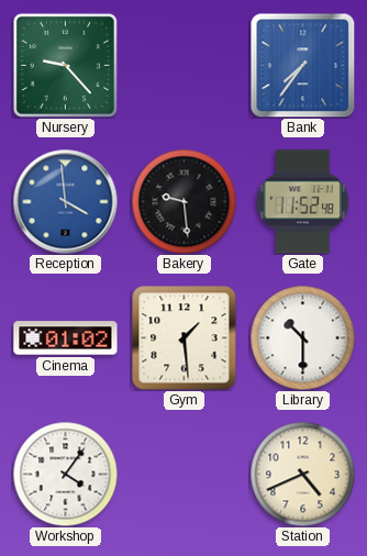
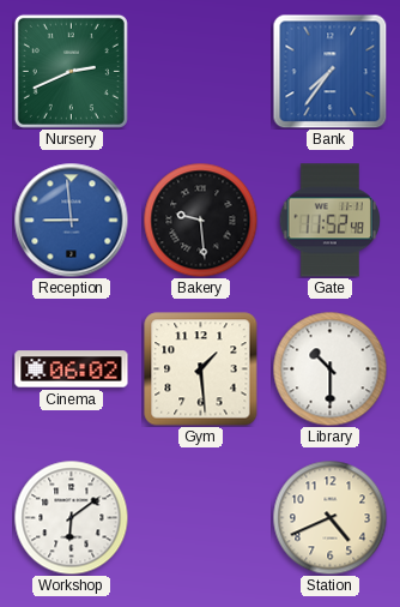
Nursery: 9:23 -> 2:41
Reception: 3:59 -> 8:59
Cinema: 01:02 -> 06:02
Workshop: 4:06 -> 6:09
